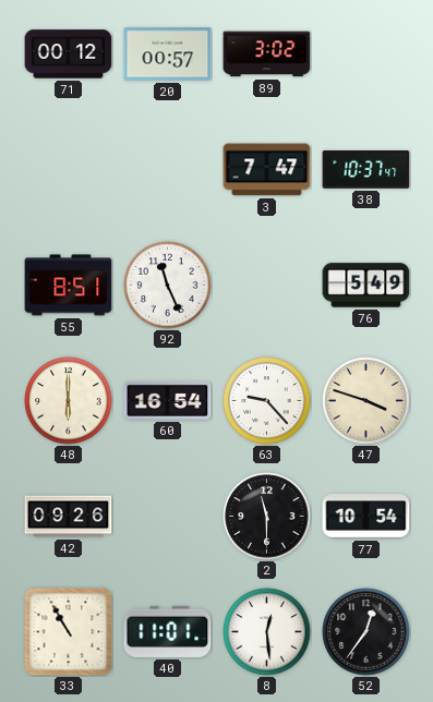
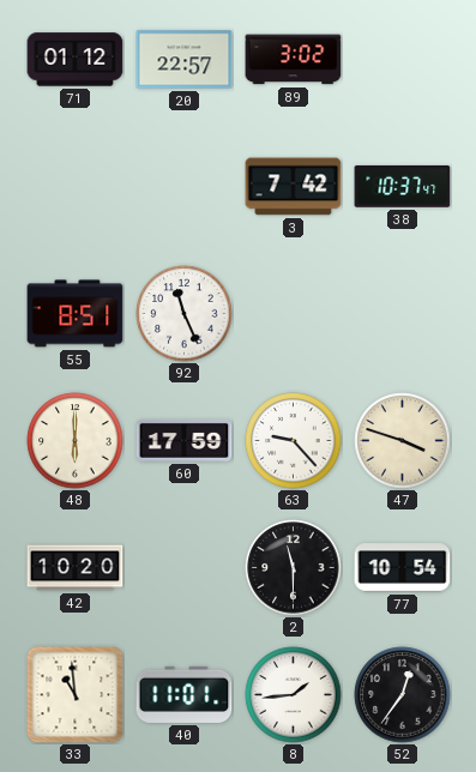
71: 00:12 -> 01:12
20: 00:57 -> 22:57
3: 7:47 -> 7:42
76: 5:49 -> none
60: 16:54 -> 17:59
42: 09:26 -> 10:20
33: 10:55 -> 10:59
8: 12:29 -> 1:44
